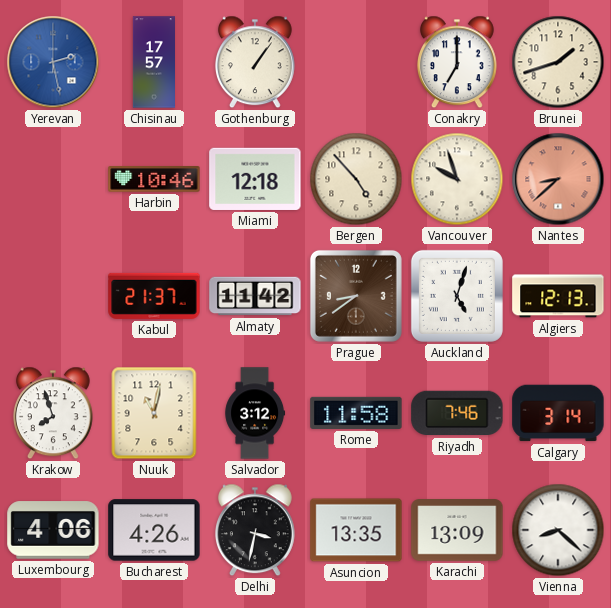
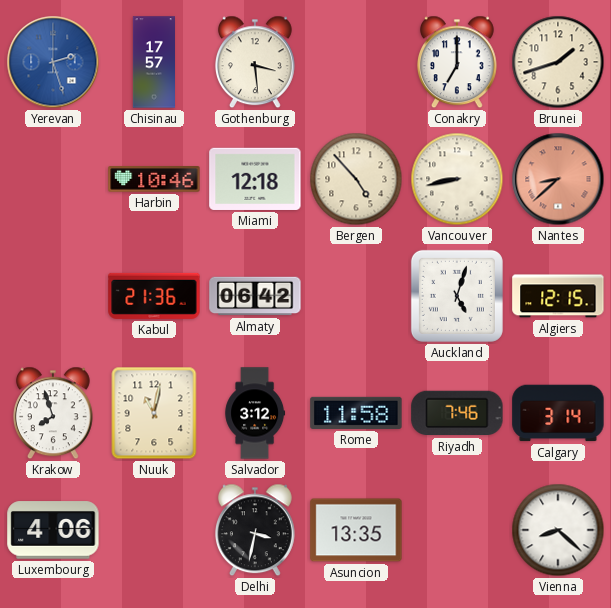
Yerevan: 2:28 -> 2:27
Gothenburg: 1:06 -> 3:29
Vancouver: 9:57 -> 8:43
Kabul: 21:37 -> 21:36
Almaty: 11:42 -> 06:42
Prague: 8:39 -> none
Algiers: 12:13 -> 12:15
Bucharest: 4:26 -> none
Karachi: 13:09 -> none
